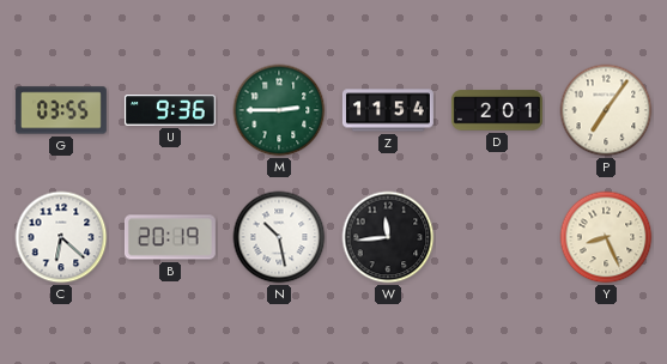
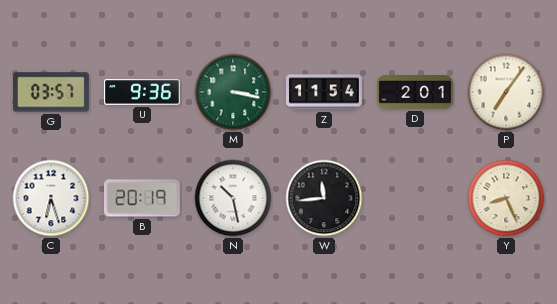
G: 03:55 -> 03:57
M: 2:45 -> 3:17
C: 6:22 -> 6:27
